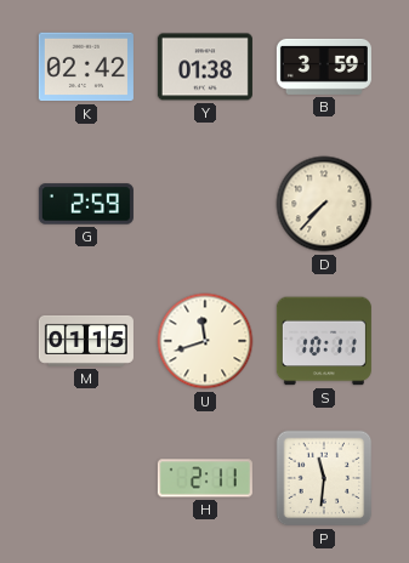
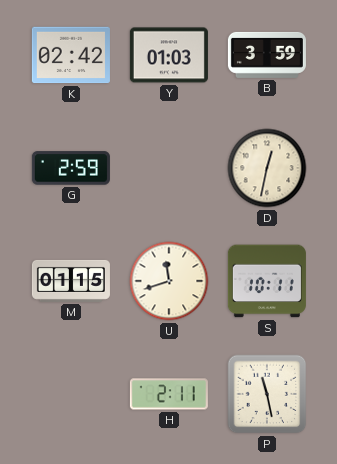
Y: 01:38 -> 01:03
D: 7:37 -> 12:32
P: 11:31 -> 11:28
